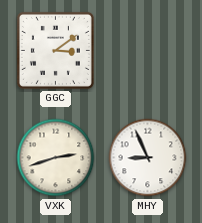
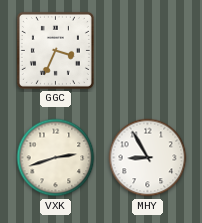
GGC: 3:09 -> 3:34
MHY: 8:56 -> 8:55
